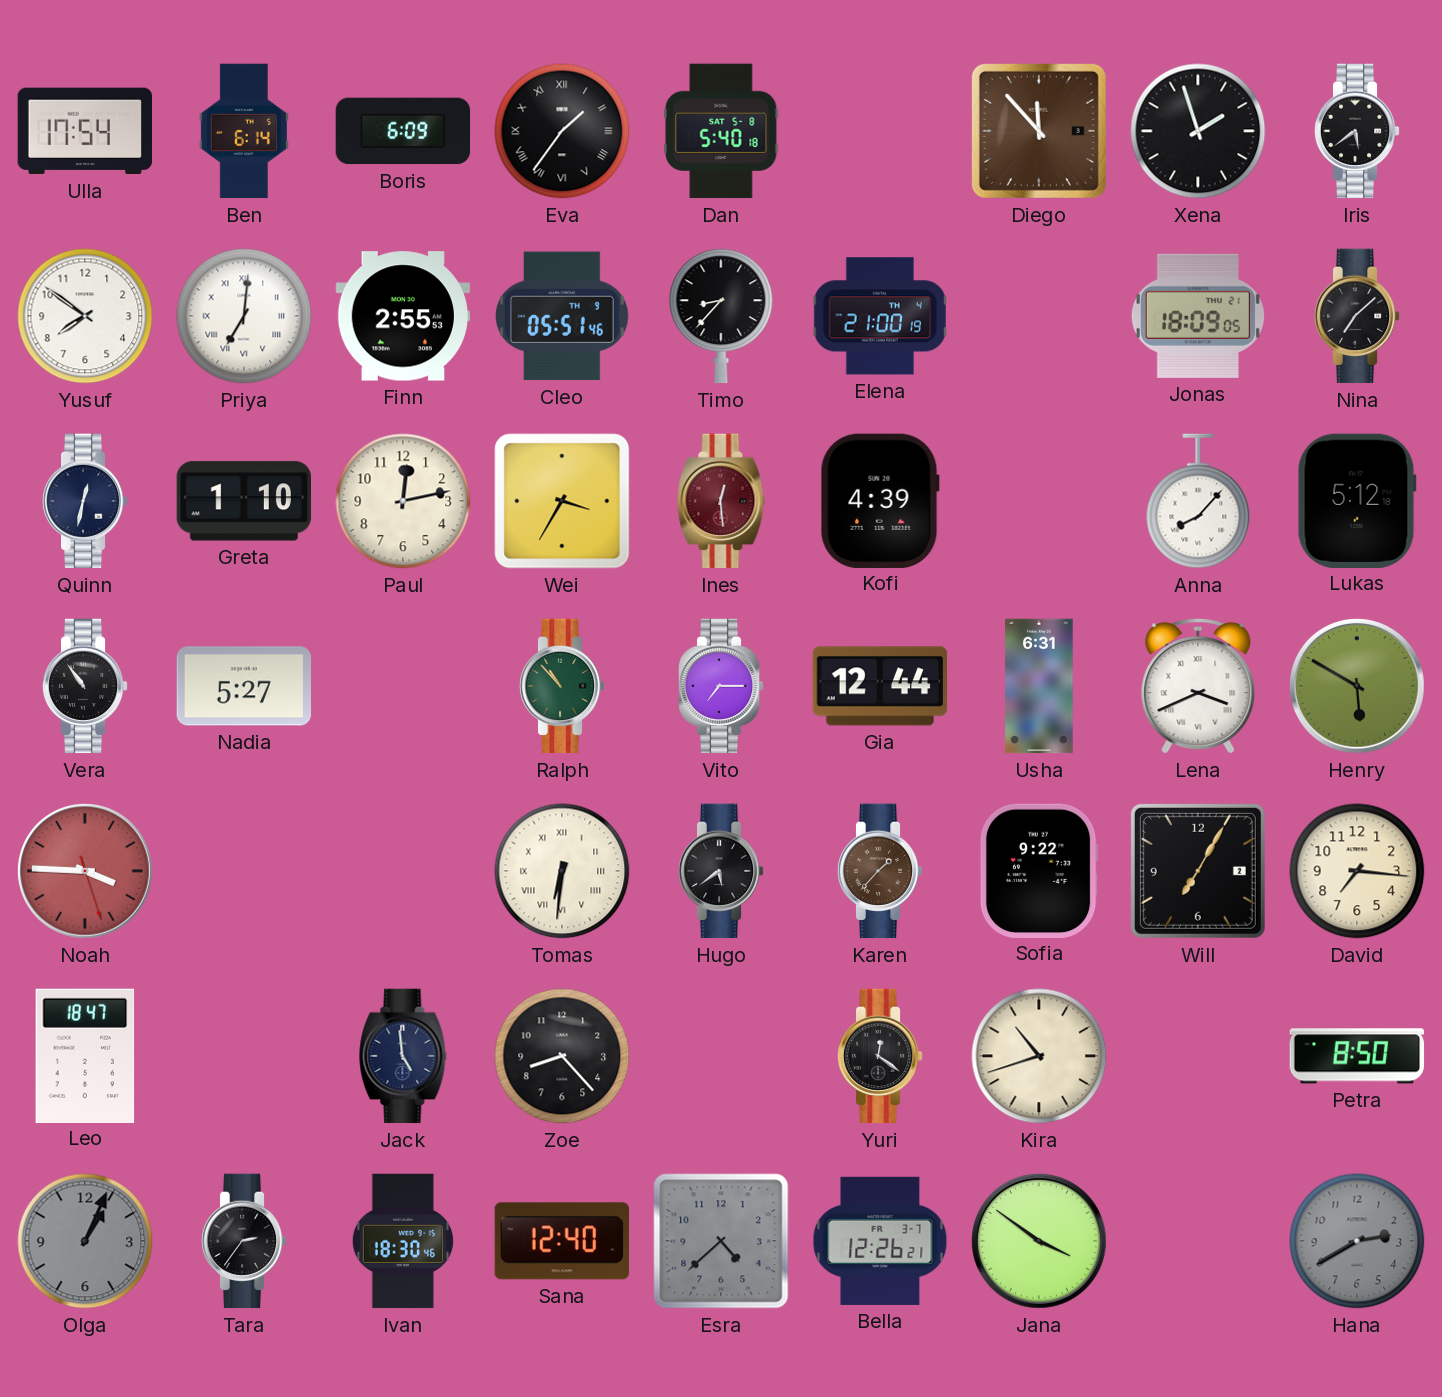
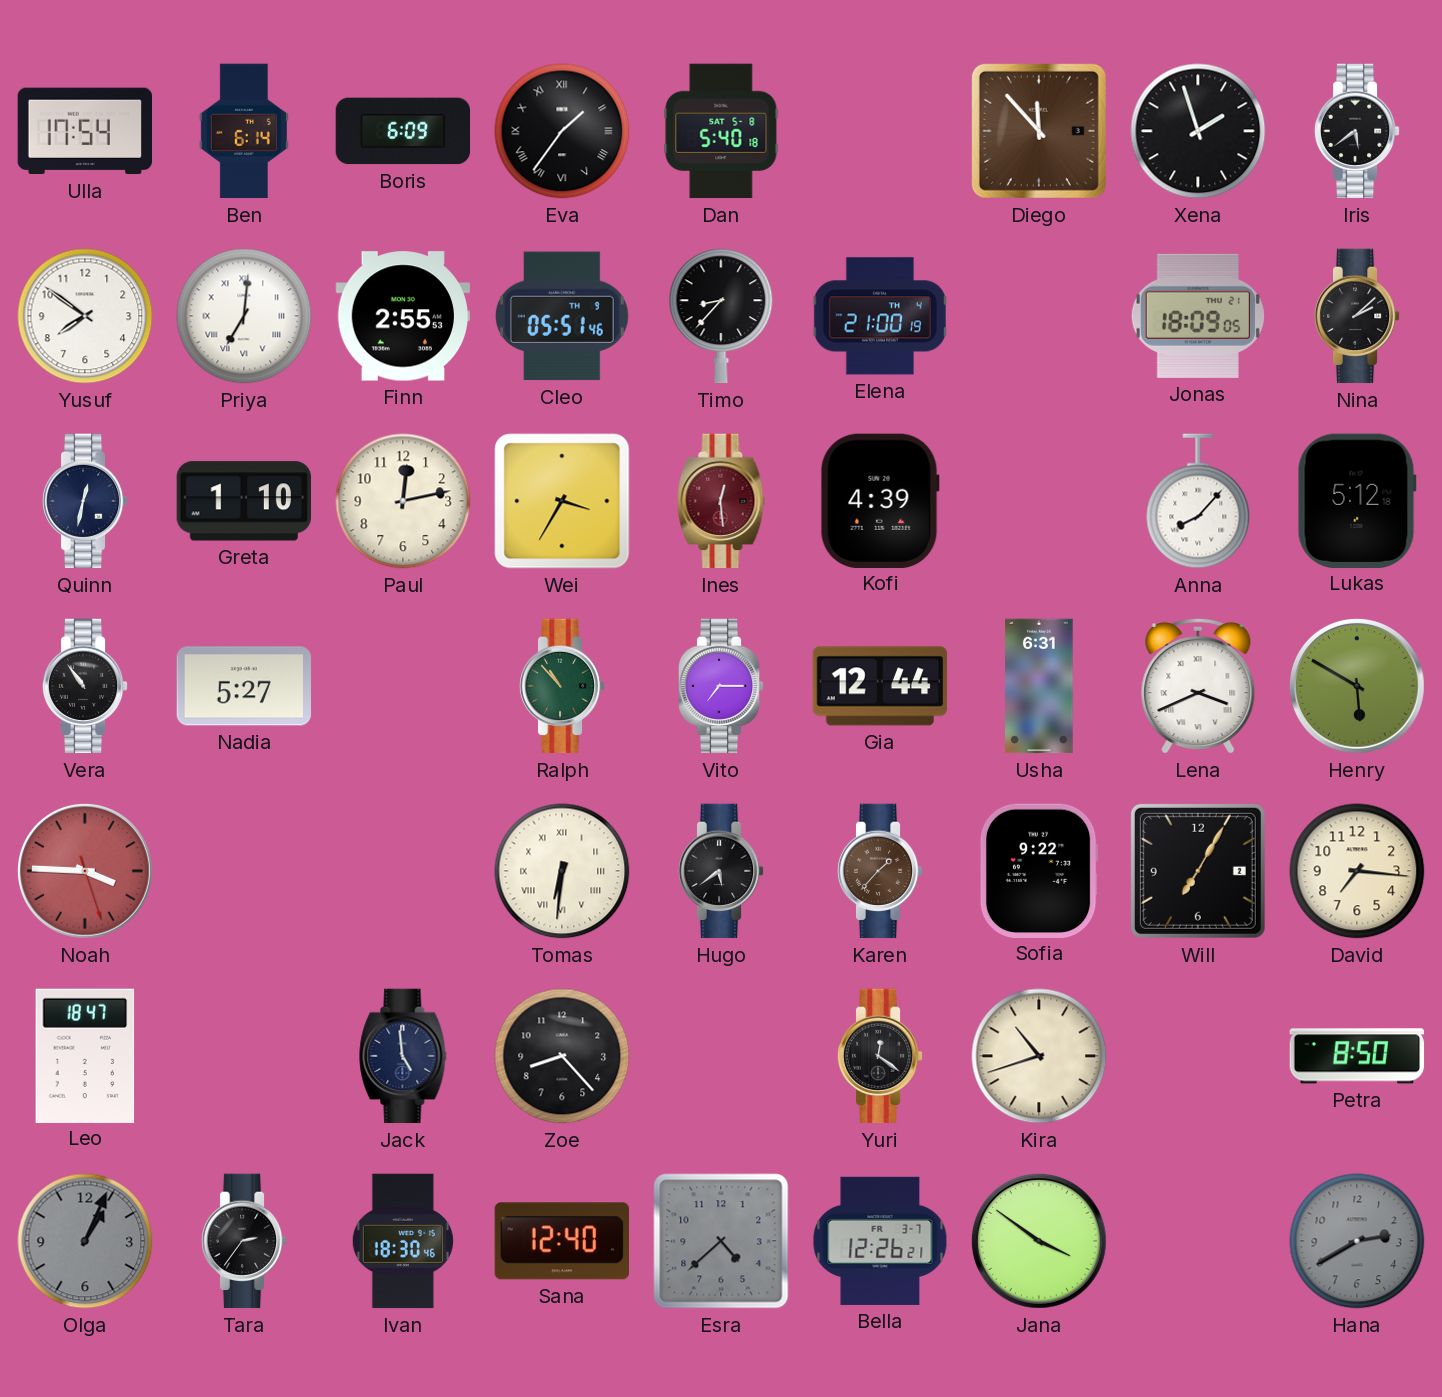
Nina: 7:08 -> 2:08
